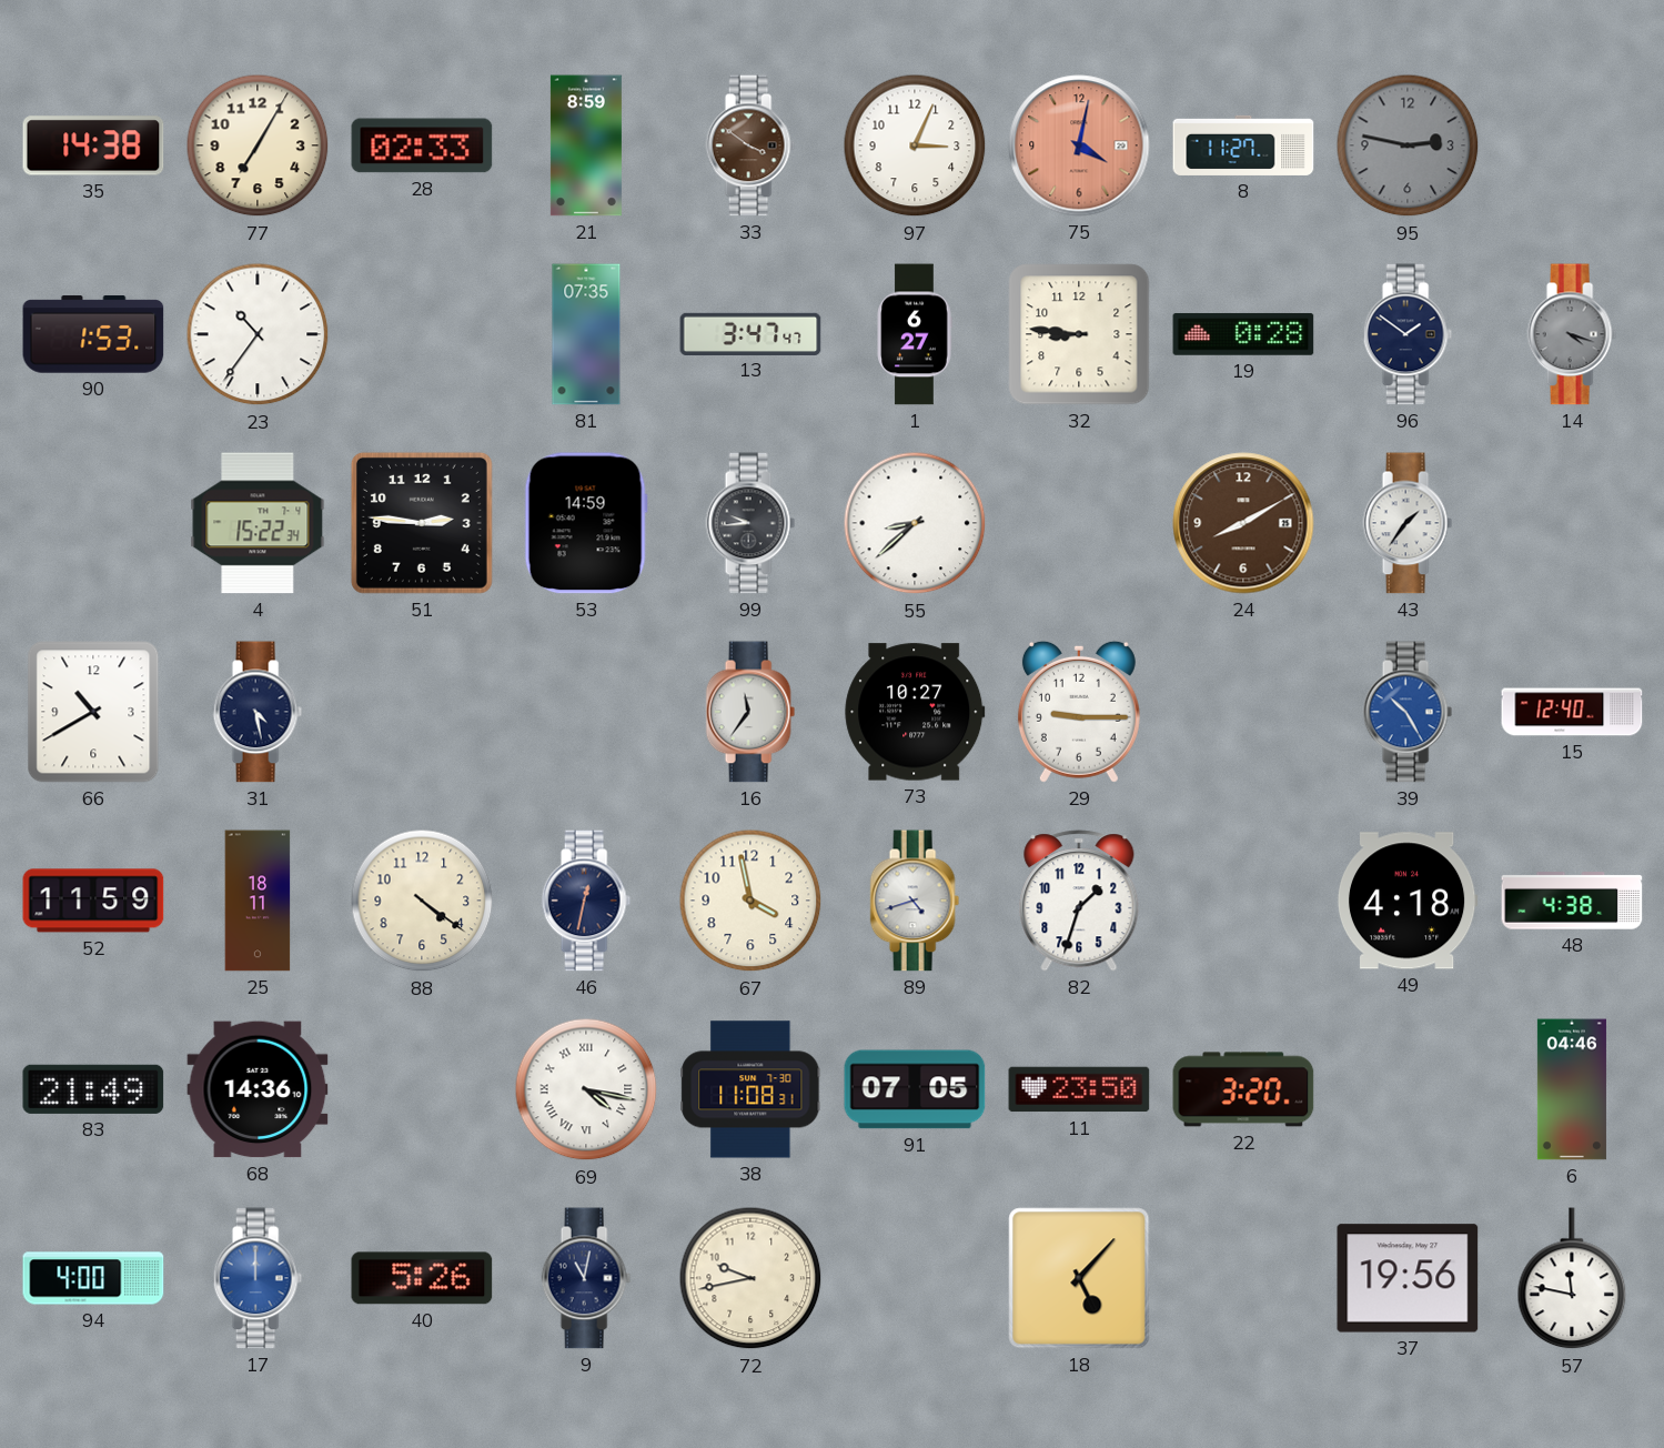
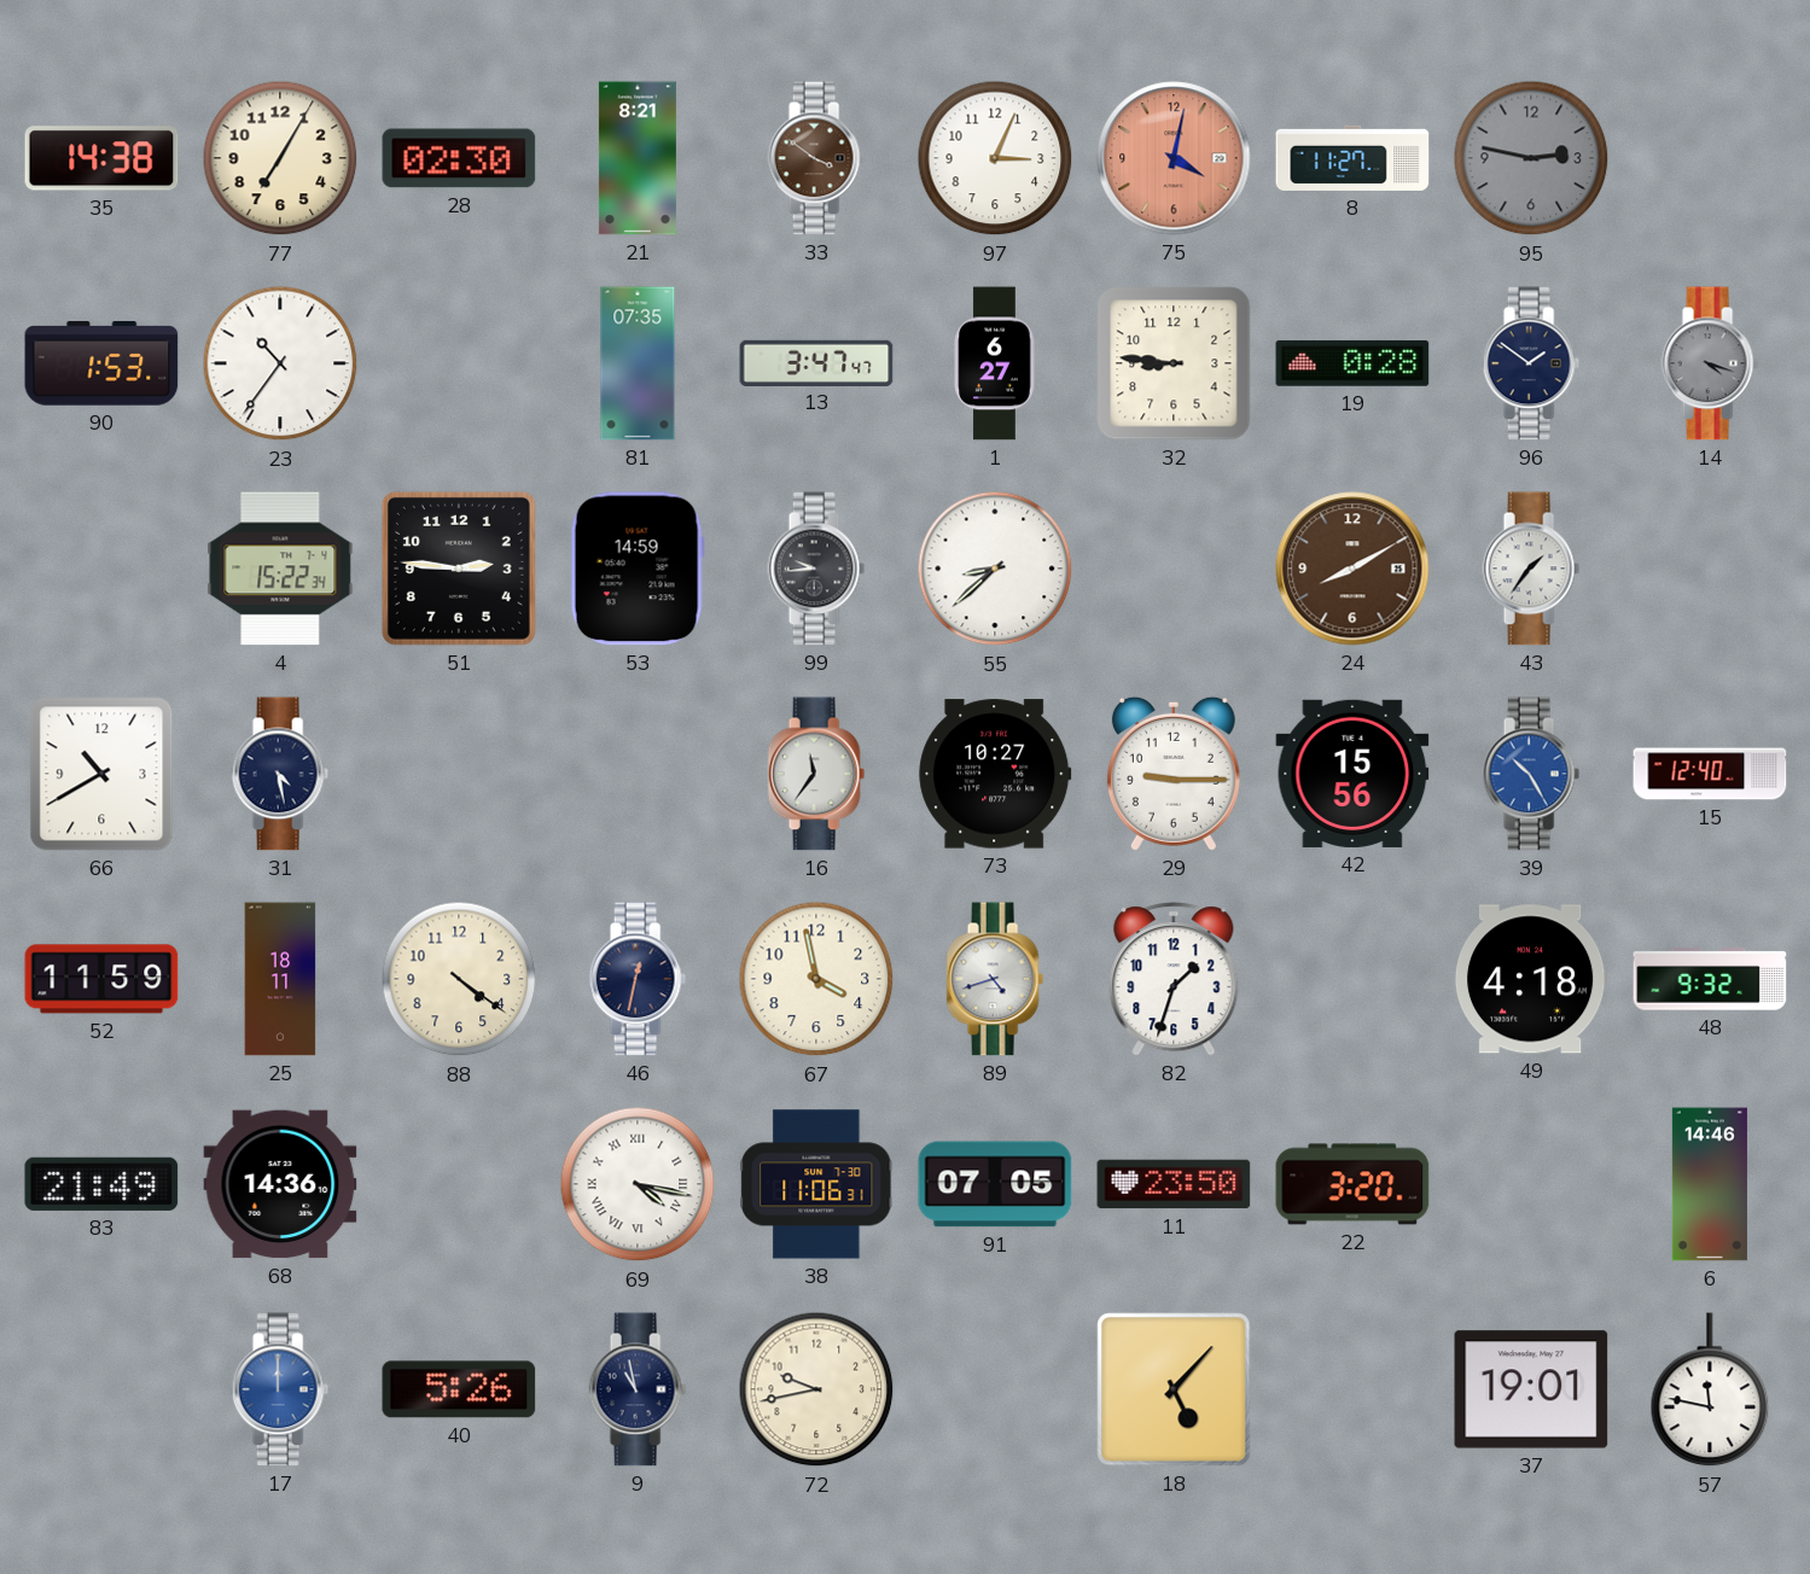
28: 02:33 -> 02:30
21: 8:59 -> 8:21
42: none -> 15:56
48: 4:38 -> 9:32
38: 11:08 -> 11:06
6: 04:46 -> 14:46
94: 4:00 -> none
9: 11:02 -> 10:58
37: 19:56 -> 19:01
